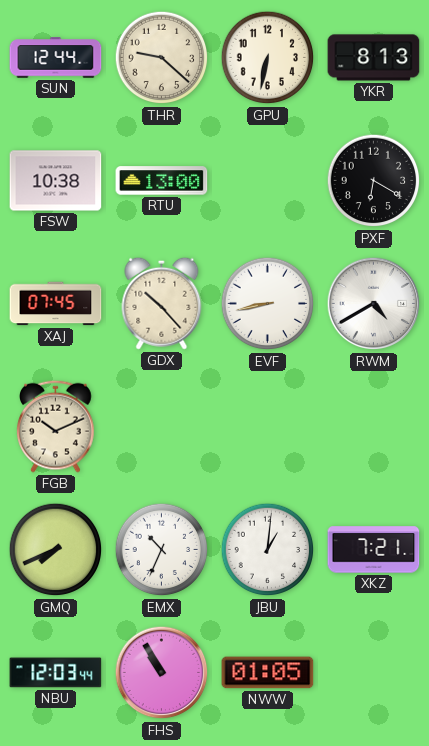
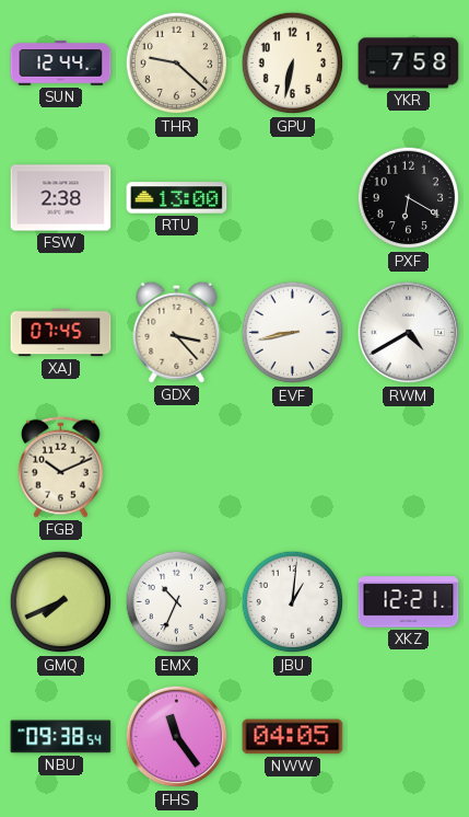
YKR: 8:13 -> 7:58
FSW: 10:38 -> 2:38
GDX: 10:23 -> 3:23
XKZ: 7:21 -> 12:21
NBU: 12:03 -> 09:38
FHS: 10:55 -> 11:24
NWW: 01:05 -> 04:05
